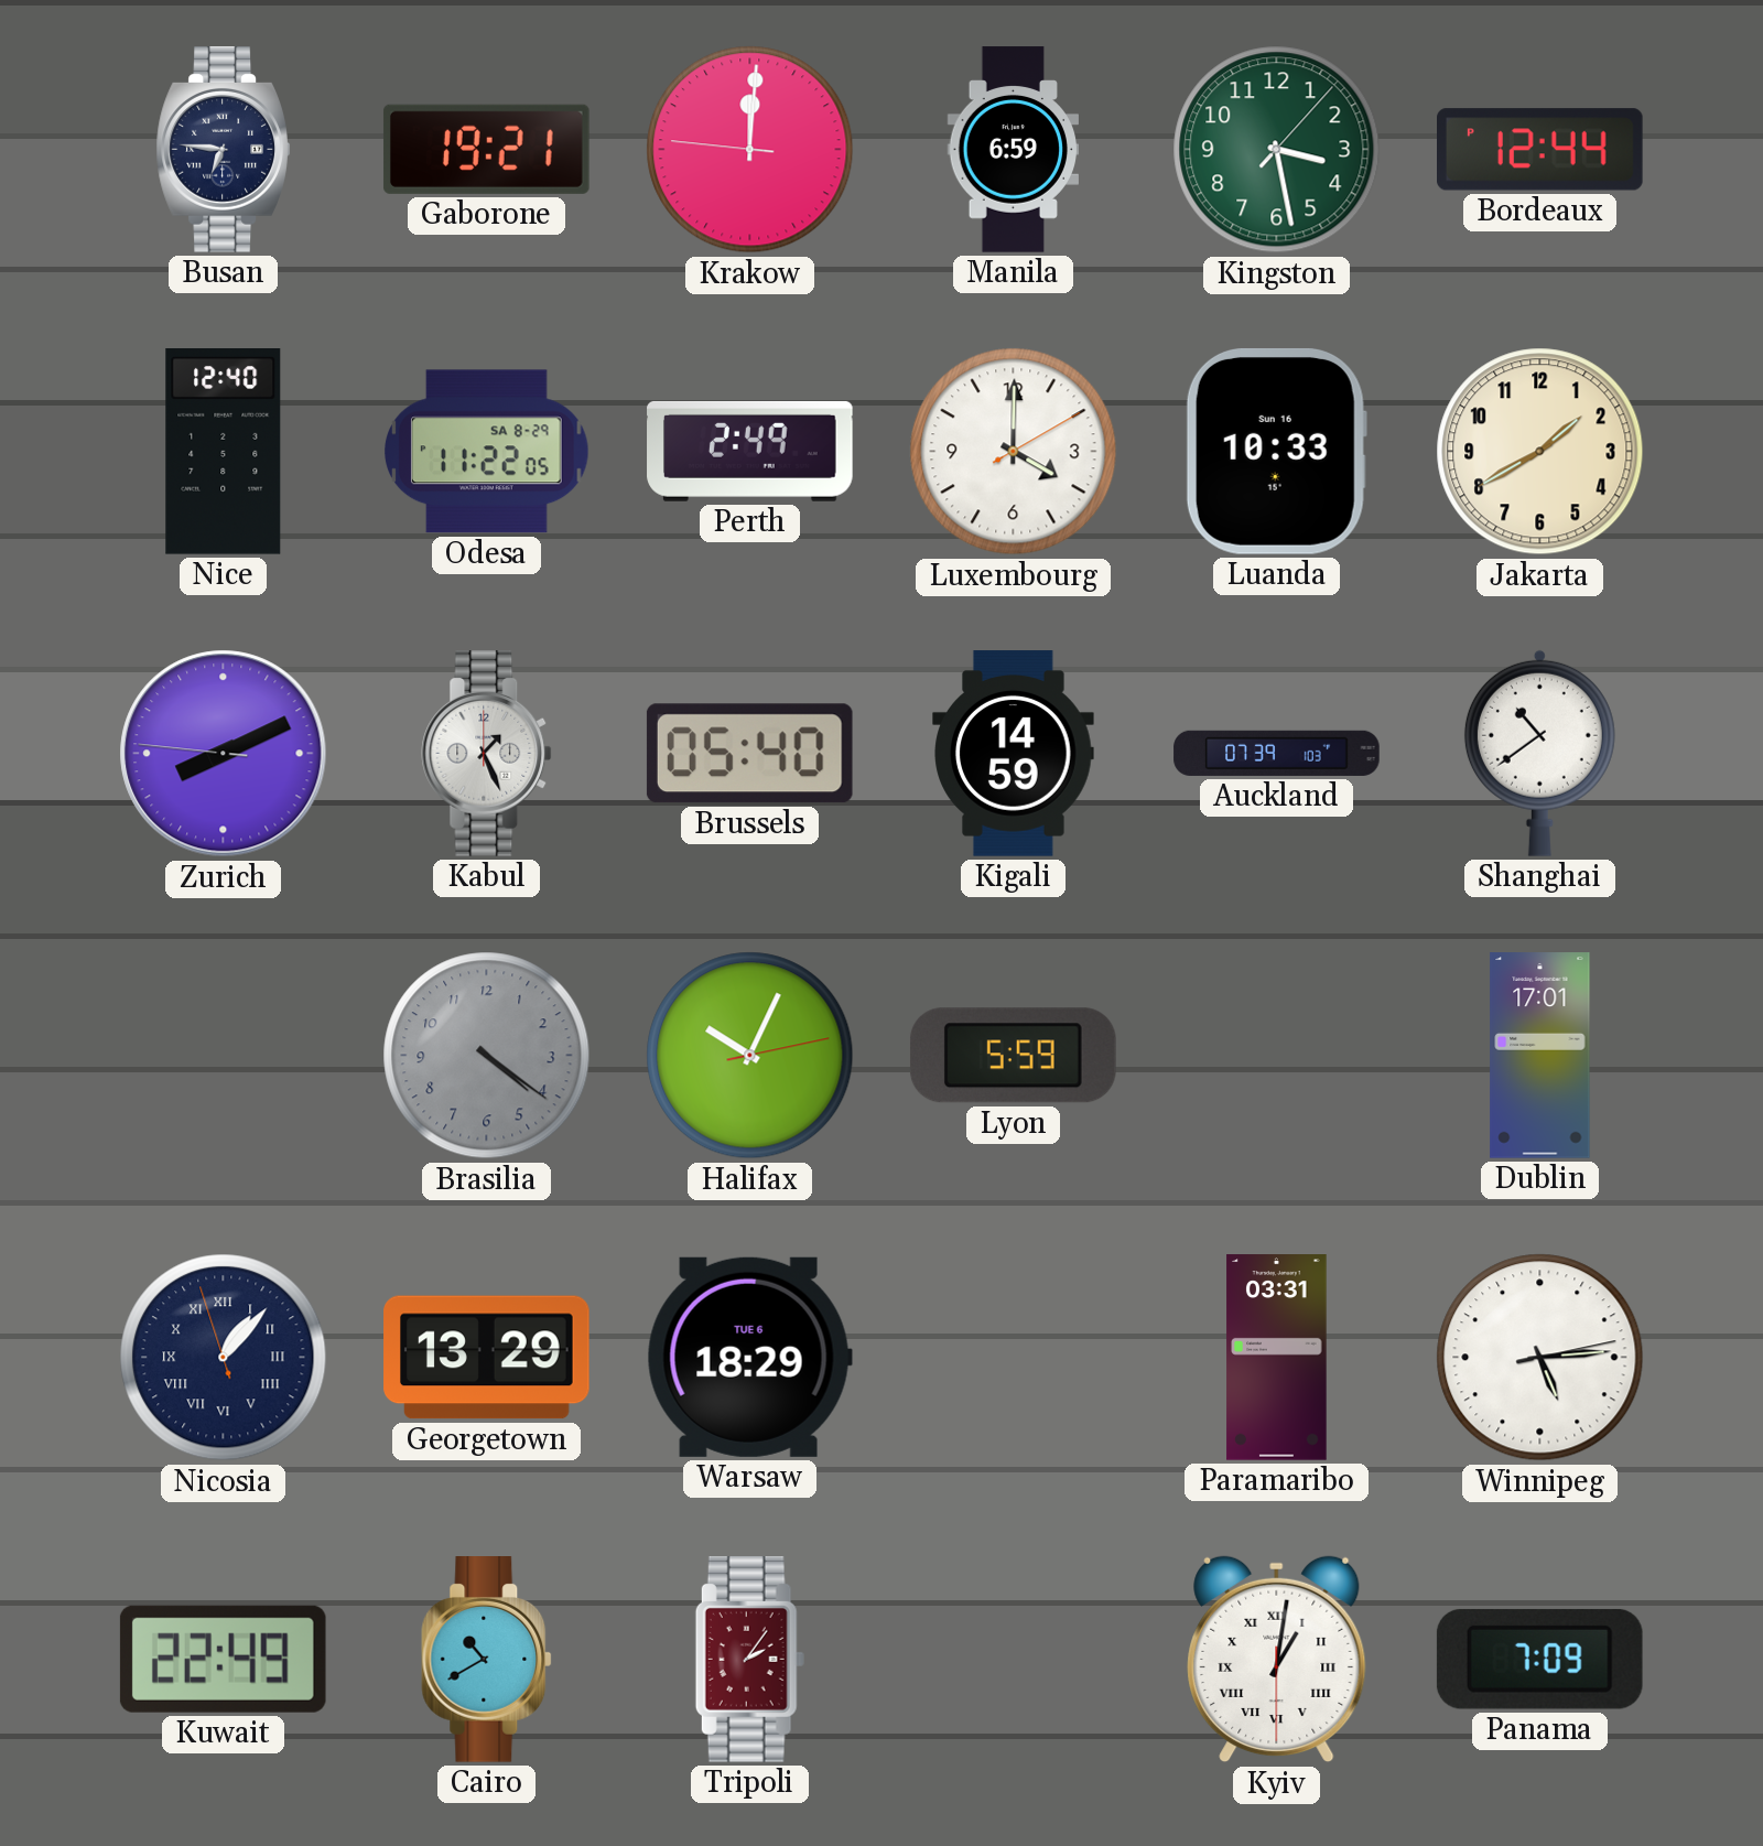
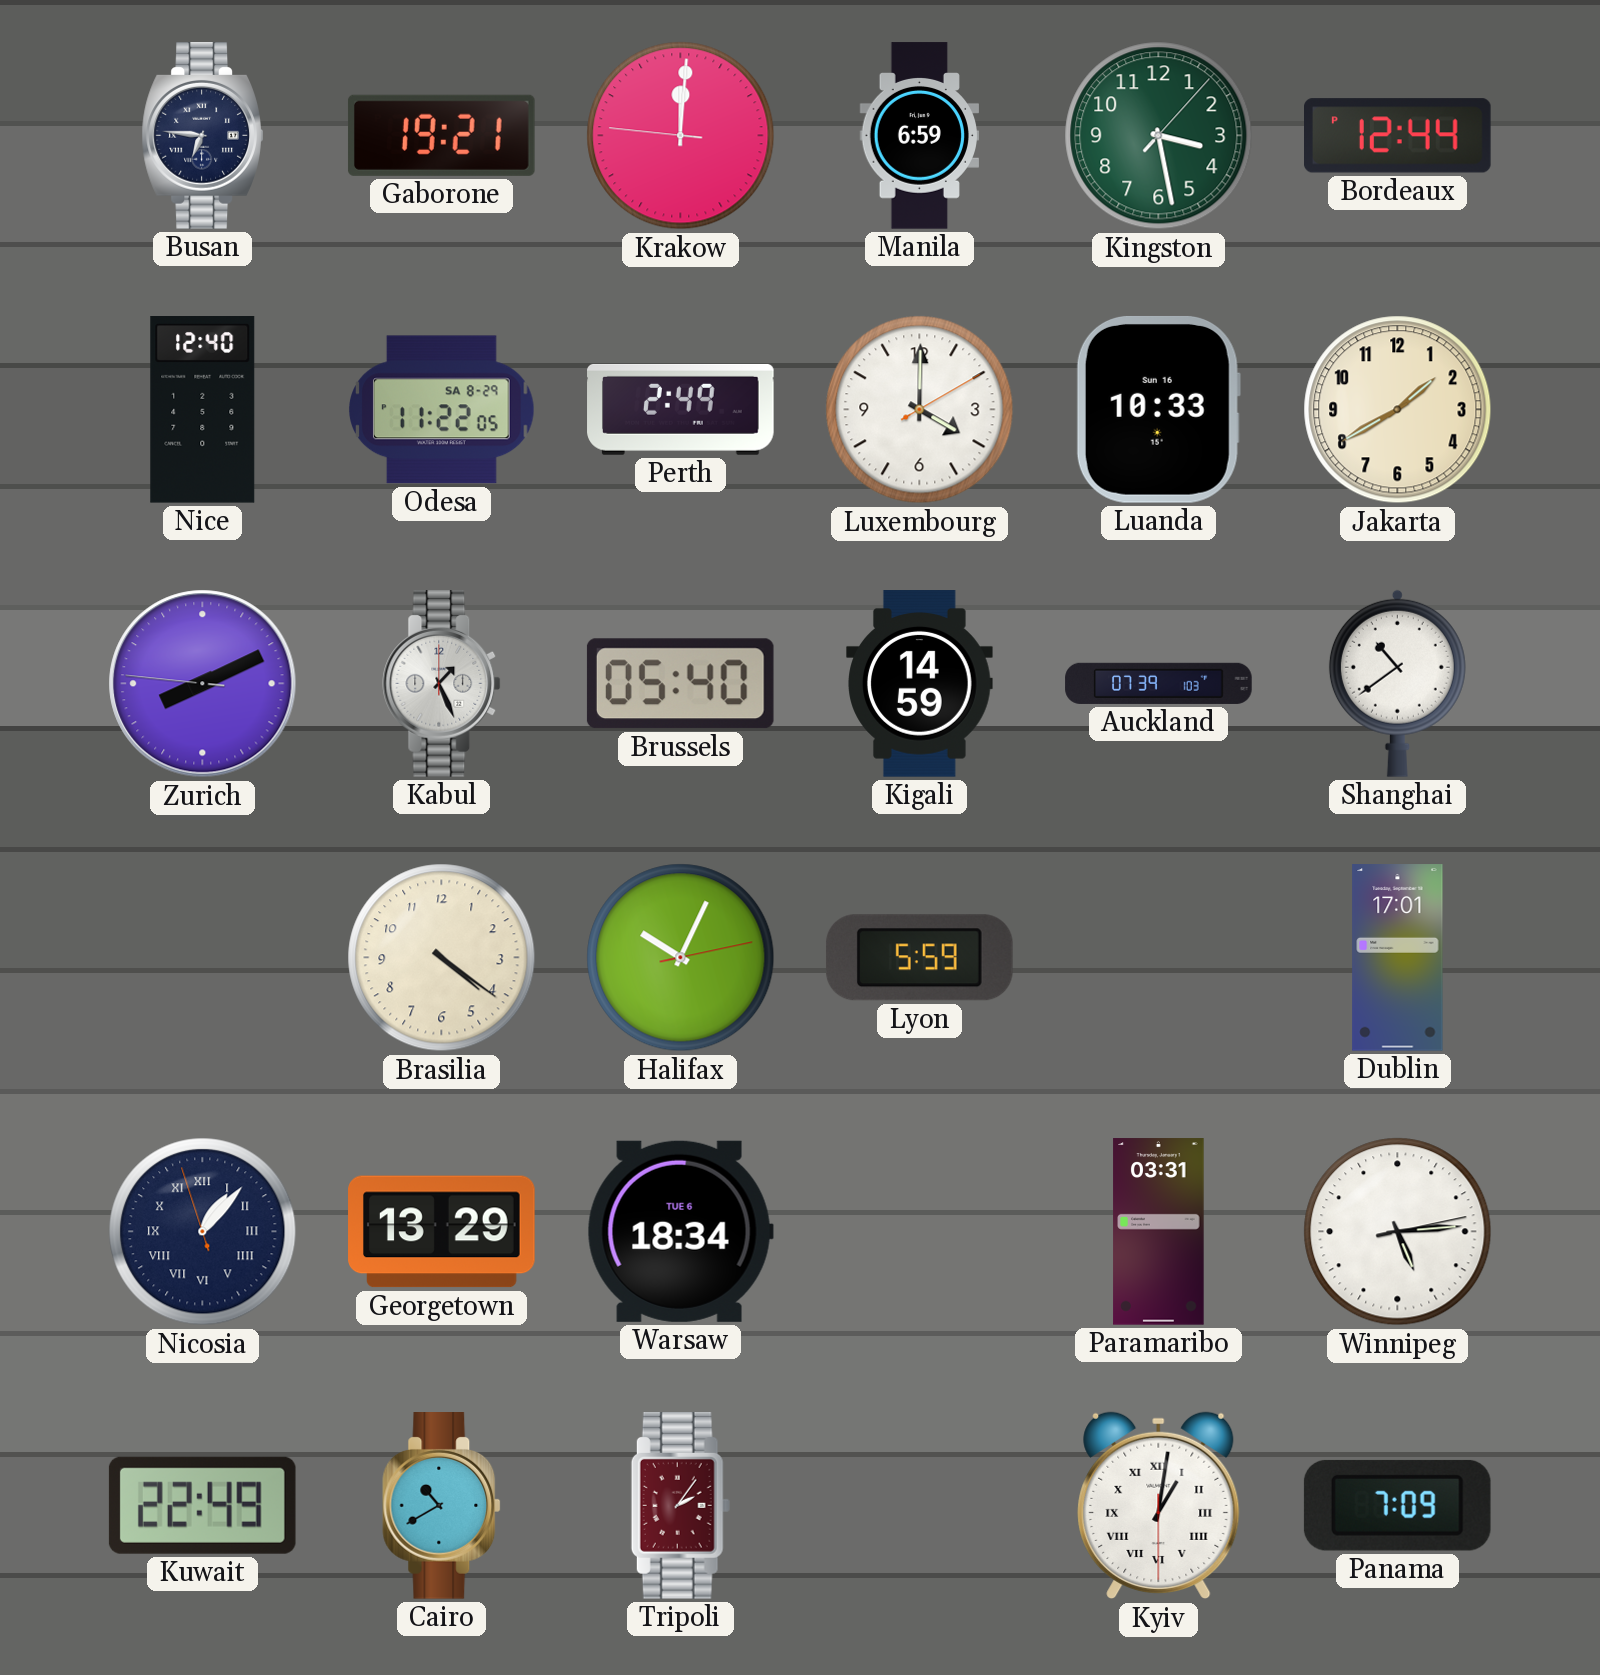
Brasilia dial: grey -> cream
Warsaw: 18:29 -> 18:34
